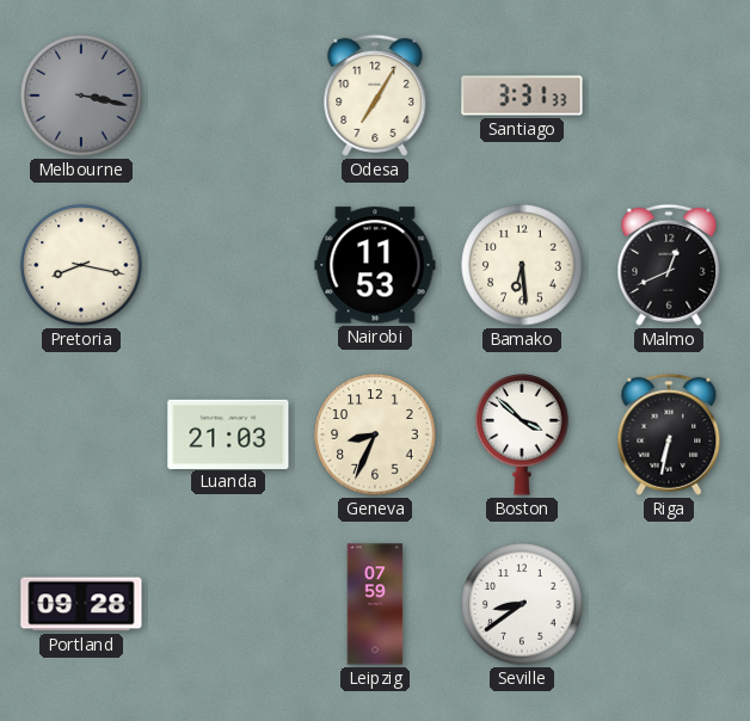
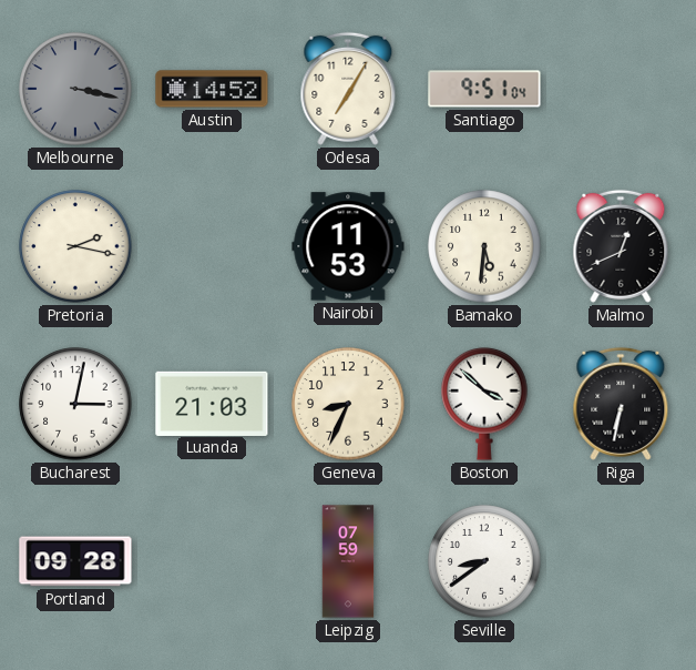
Austin: none -> 14:52
Santiago: 3:31 -> 9:51
Pretoria: 8:17 -> 2:17
Bamako: 6:29 -> 5:31
Bucharest: none -> 3:02
